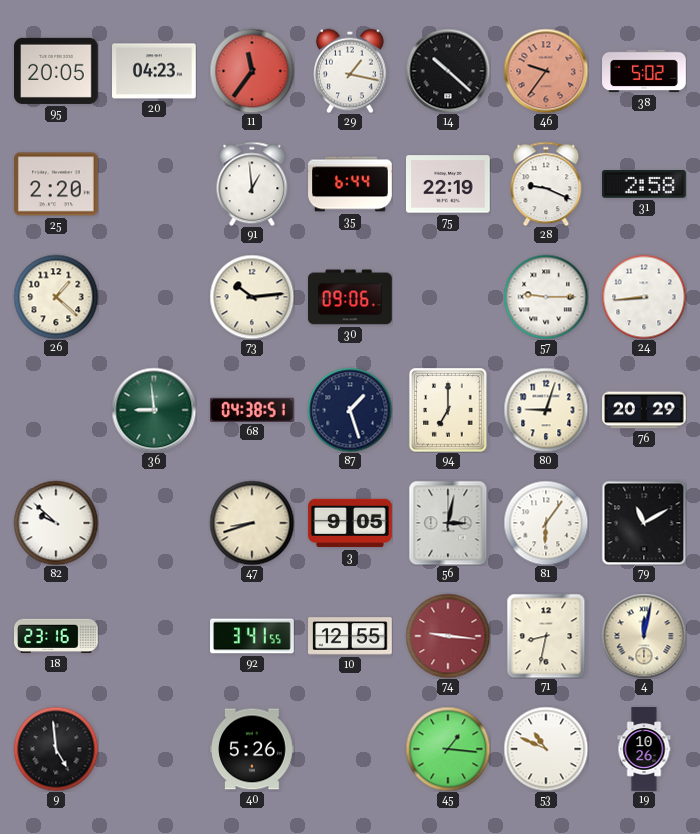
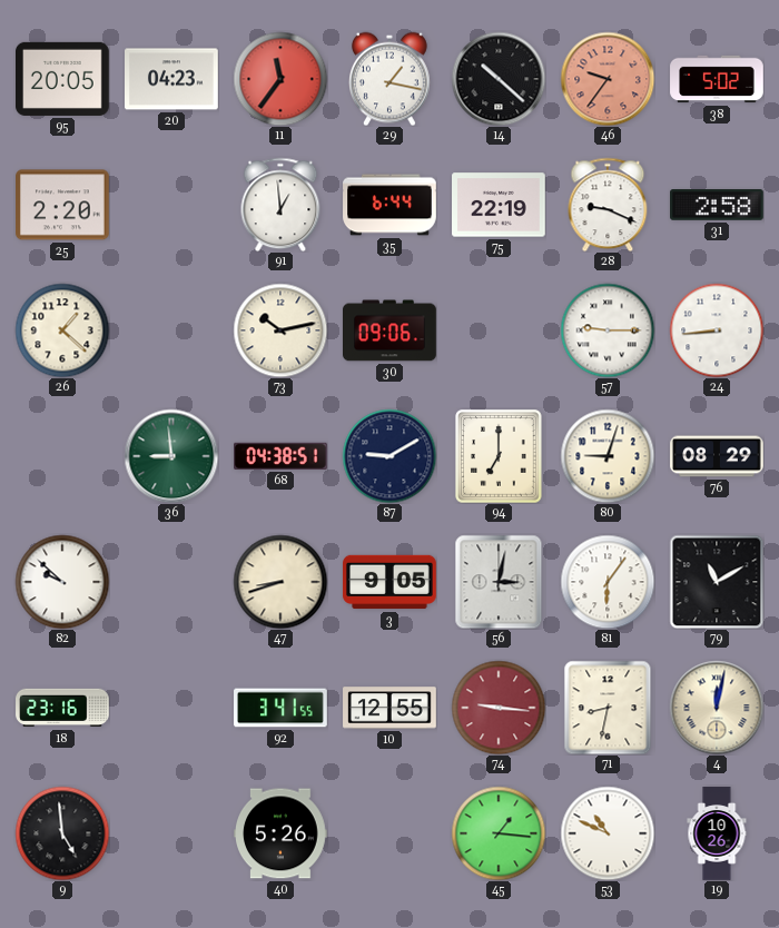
73: 10:14 -> 10:13
87: 1:27 -> 9:10
76: 20:29 -> 08:29
